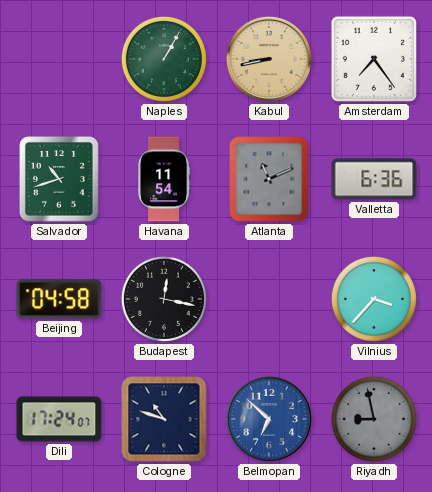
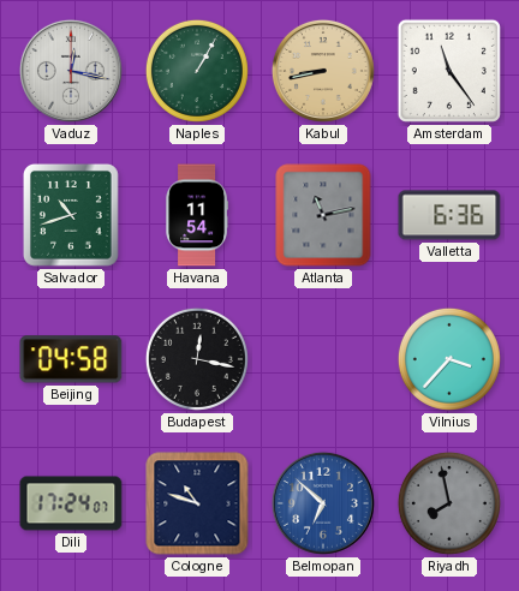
Vaduz: none -> 12:17
Amsterdam: 7:24 -> 11:24
Atlanta: 11:11 -> 11:13
Riyadh: 8:58 -> 7:58
